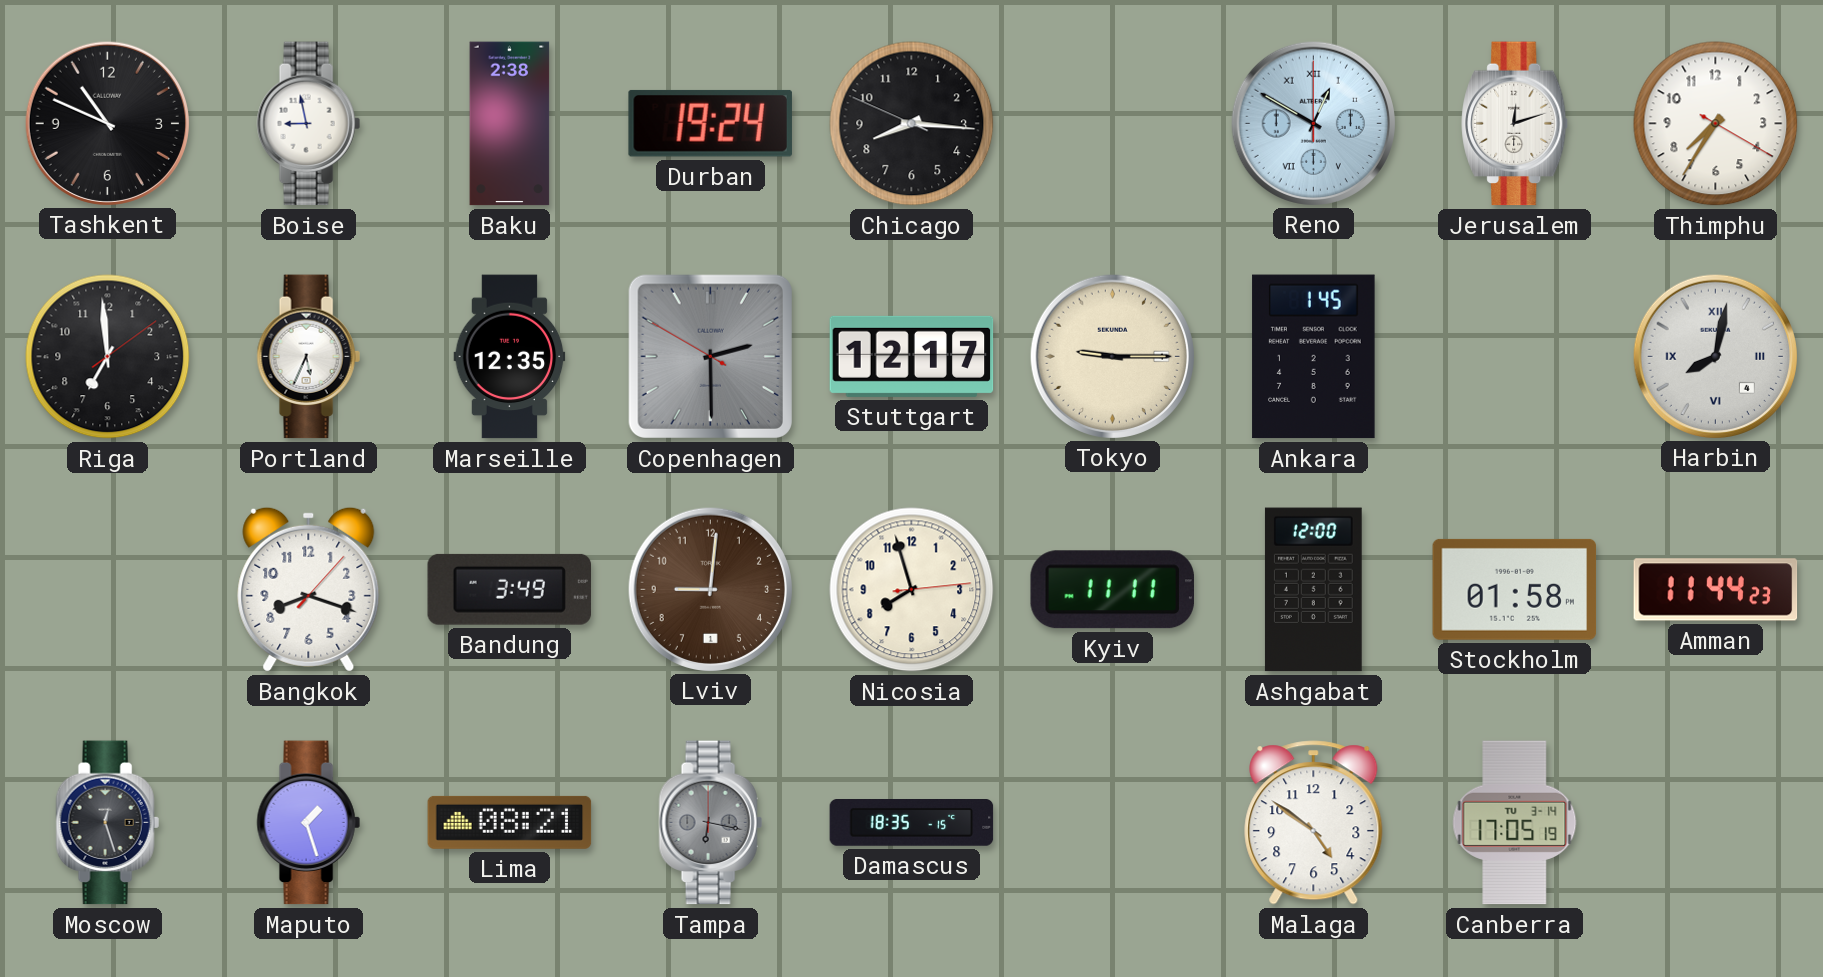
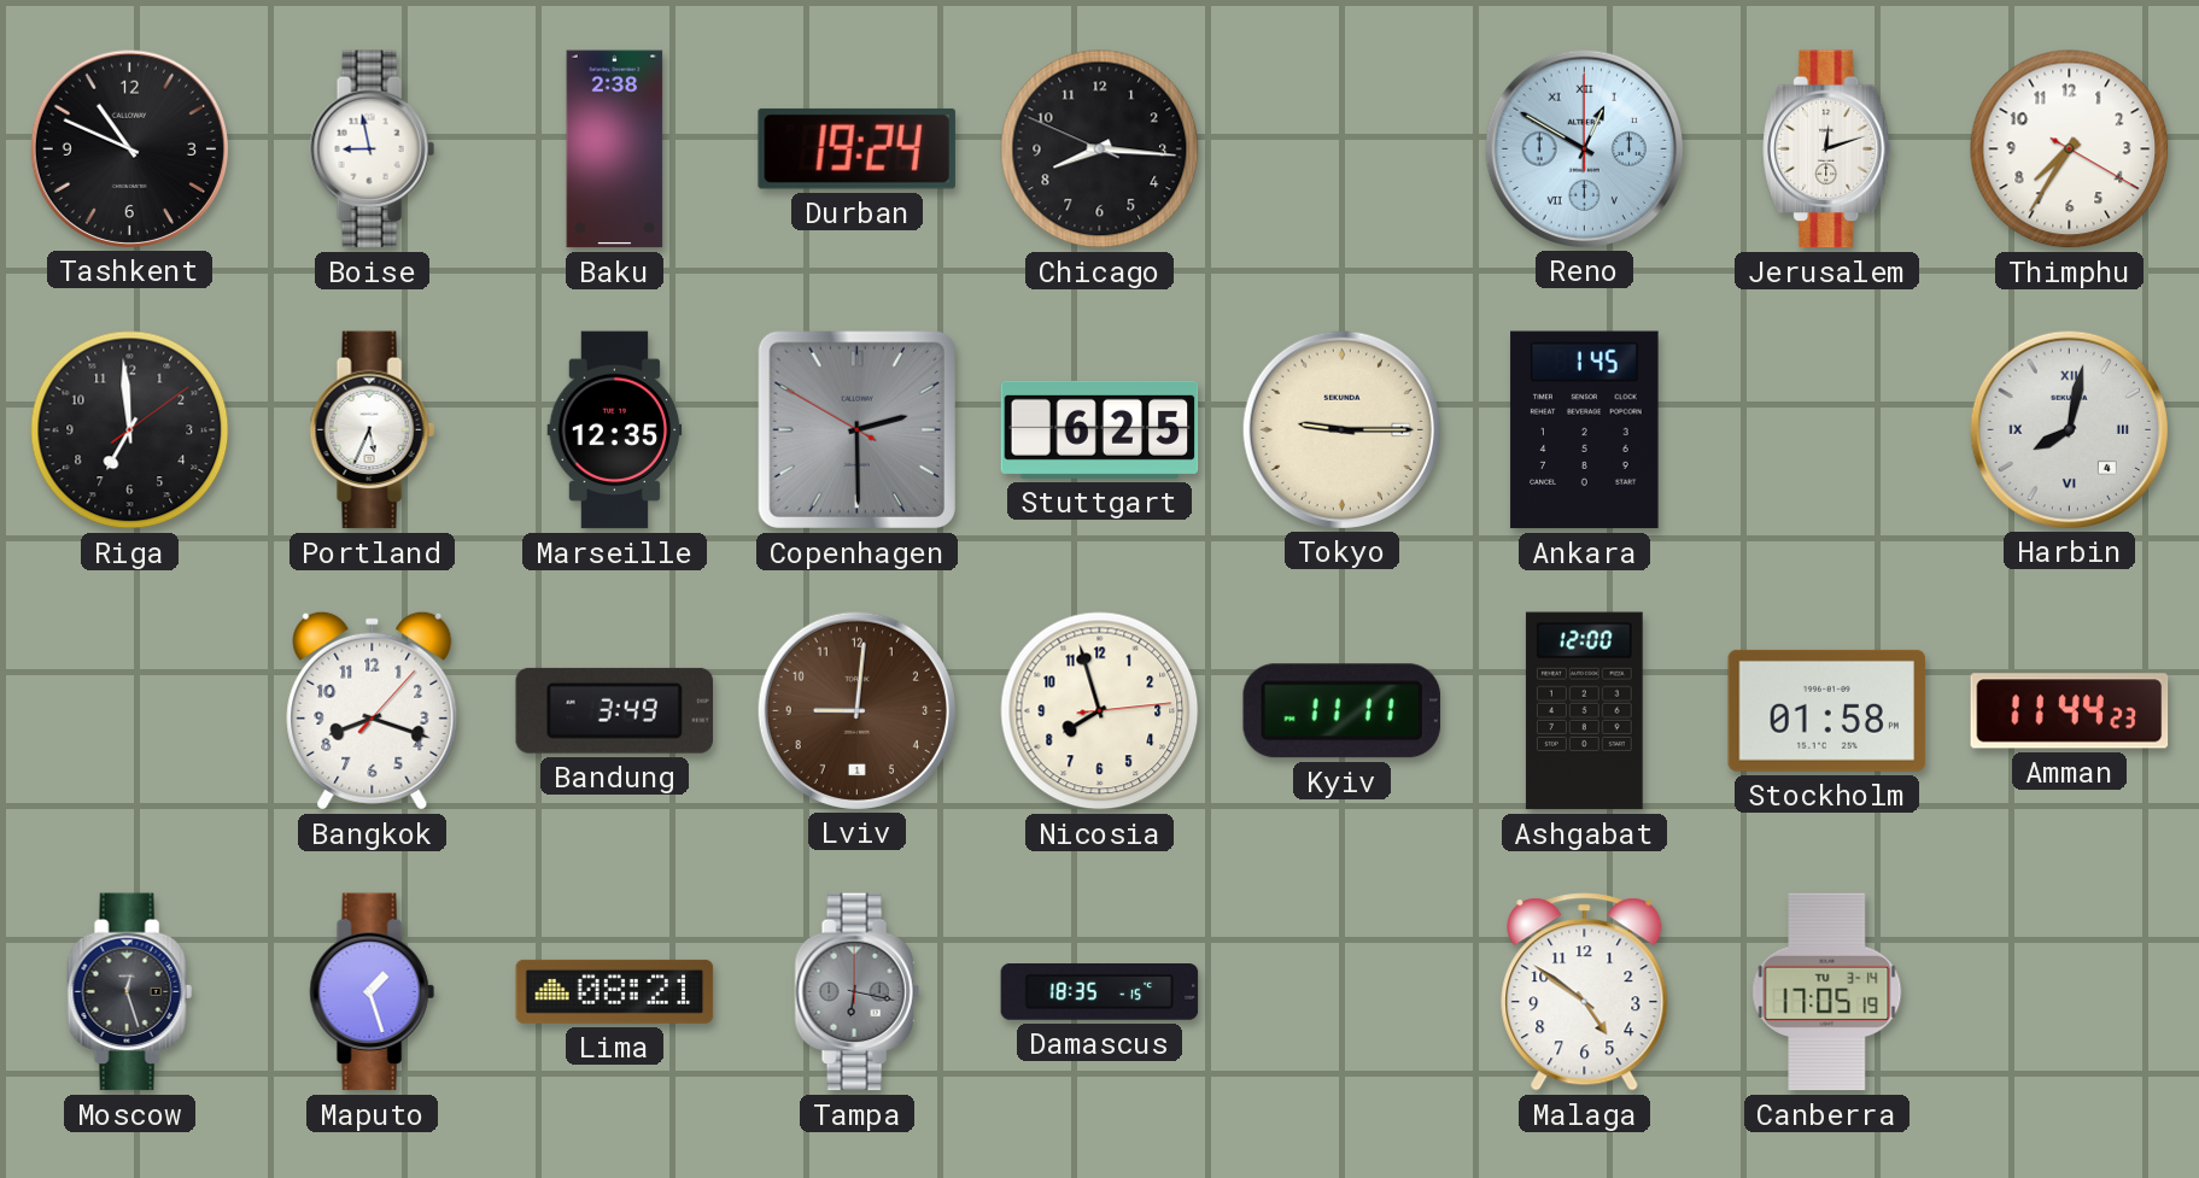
Stuttgart: 12:17 -> 6:25
